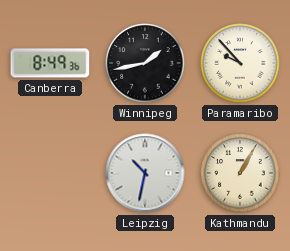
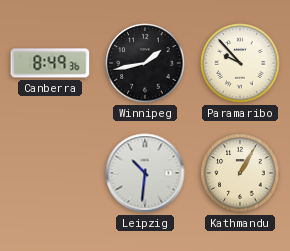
Leipzig: 10:32 -> 10:31
